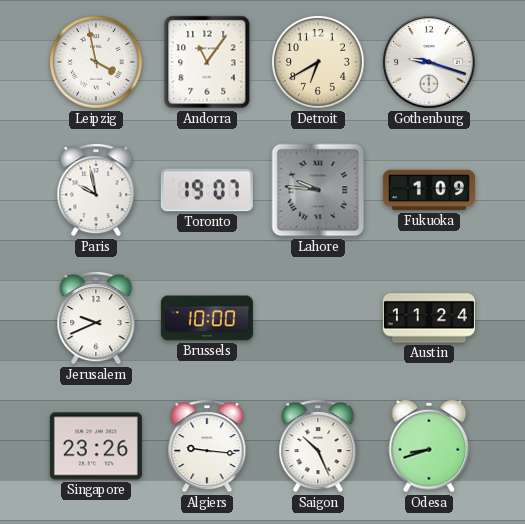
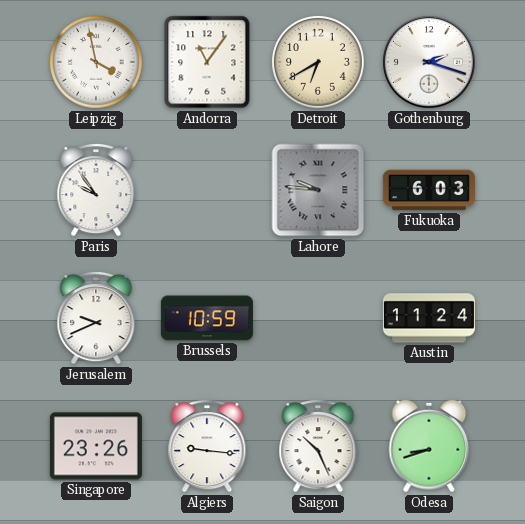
Gothenburg: 9:18 -> 2:18
Paris: 9:58 -> 9:54
Toronto: 19:07 -> none
Fukuoka: 1:09 -> 6:03
Brussels: 10:00 -> 10:59
